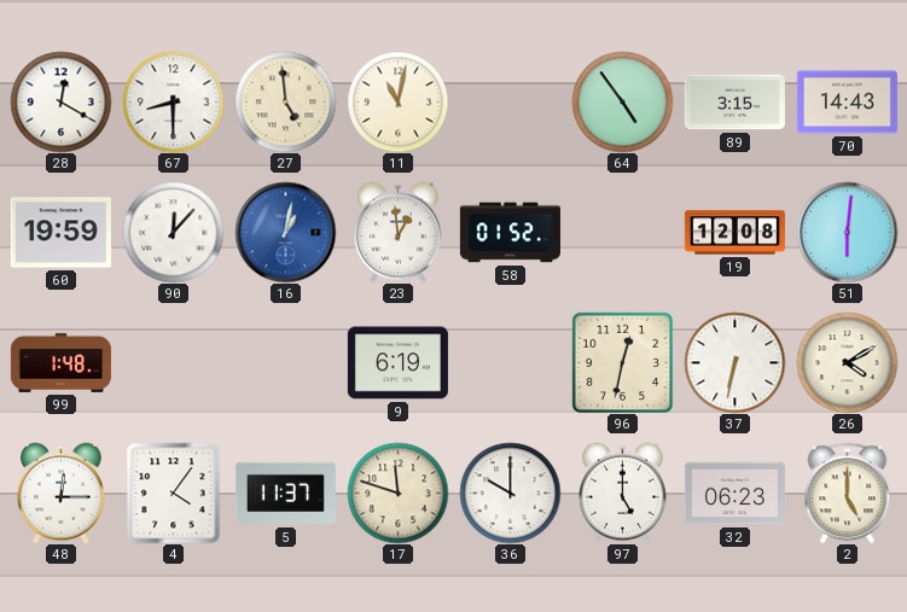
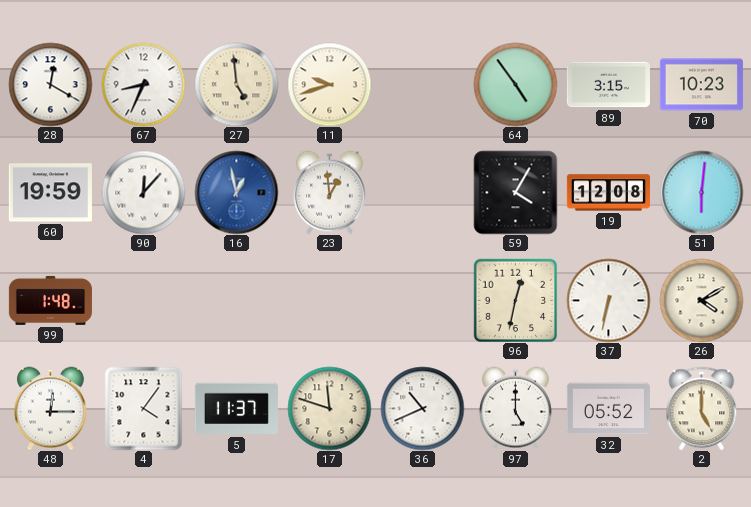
67: 8:30 -> 8:34
11: 11:02 -> 9:42
70: 14:43 -> 10:23
16: 1:02 -> 12:58
58: 01:52 -> none
59: none -> 4:05
9: 6:19 -> none
36: 10:00 -> 10:41
32: 06:23 -> 05:52
